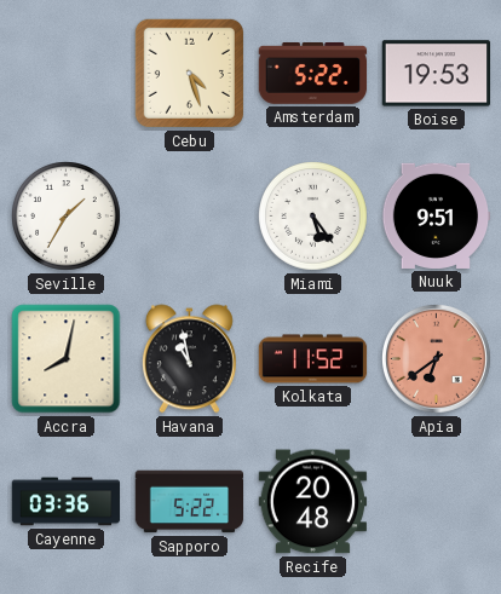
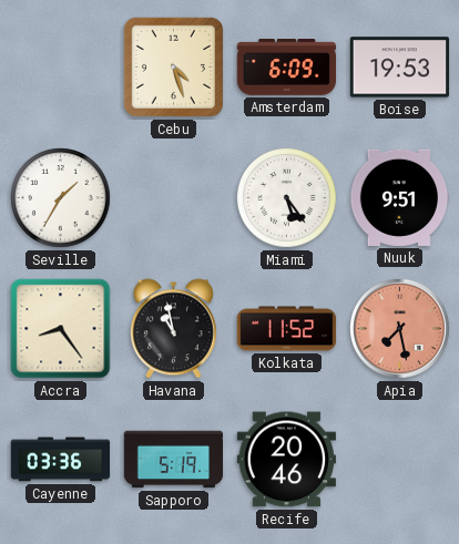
Amsterdam: 5:22 -> 6:09
Accra: 8:02 -> 8:24
Apia: 6:39 -> 7:28
Sapporo: 5:22 -> 5:19
Recife: 20:48 -> 20:46
